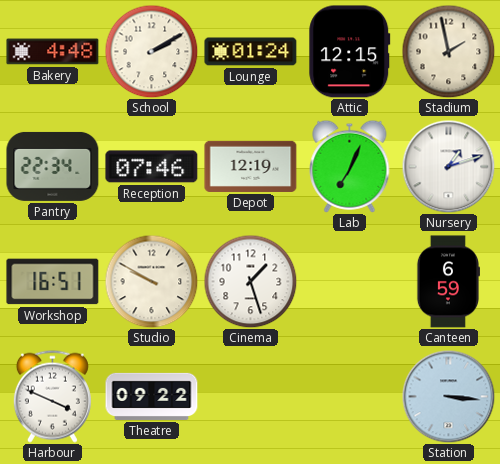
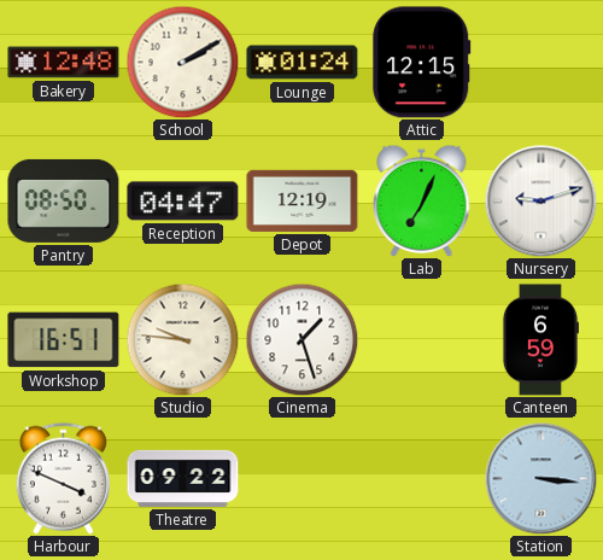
Bakery: 4:48 -> 12:48
Stadium: 1:58 -> none
Pantry: 22:34 -> 08:50
Reception: 07:46 -> 04:47
Nursery: 1:12 -> 9:12
Studio: 9:50 -> 9:46
